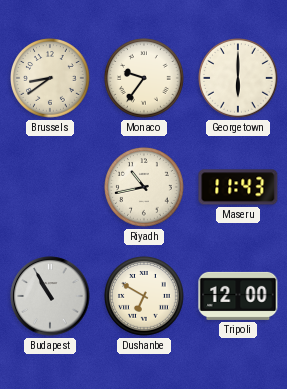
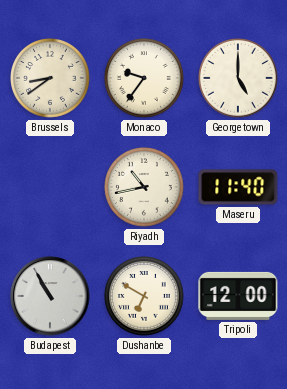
Georgetown: 6:00 -> 5:00
Maseru: 11:43 -> 11:40
